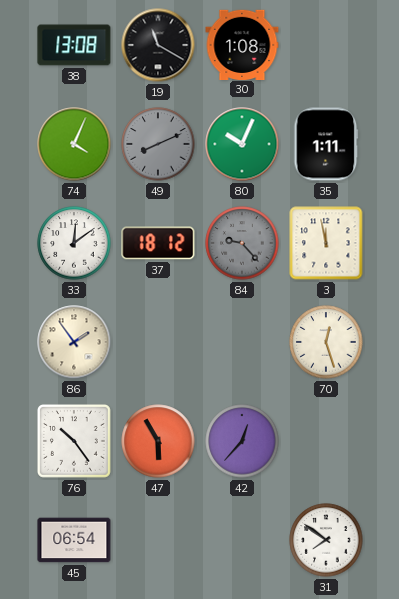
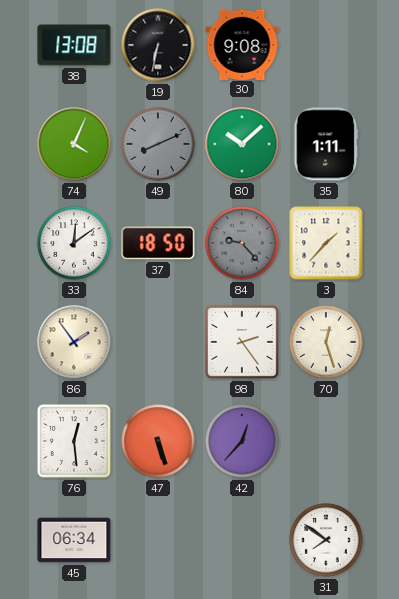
19: 11:20 -> 6:32
30: 1:08 -> 9:08
80: 10:04 -> 10:08
37: 18:12 -> 18:50
3: 11:58 -> 1:37
98: none -> 2:24
76: 10:24 -> 12:29
47: 5:55 -> 5:27
45: 06:54 -> 06:34
